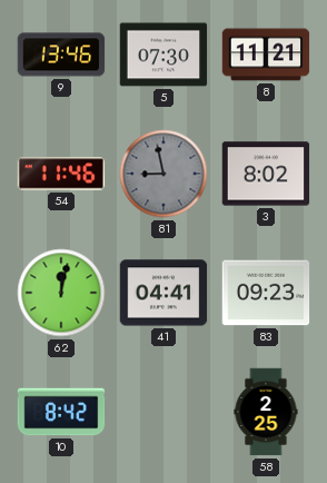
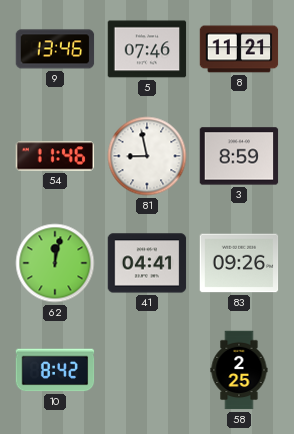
5: 07:30 -> 07:46
81 dial: grey -> white
3: 8:02 -> 8:59
83: 09:23 -> 09:26
